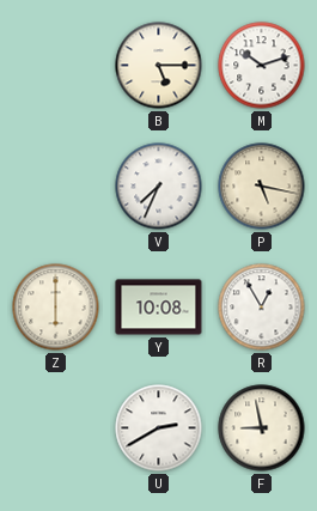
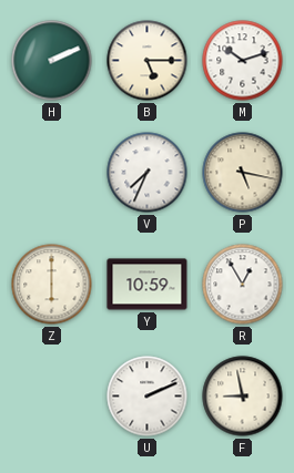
H: none -> 2:11
Y: 10:08 -> 10:59
U: 2:40 -> 2:11
